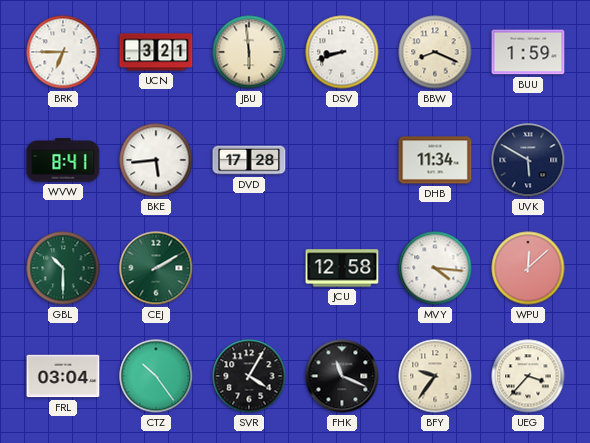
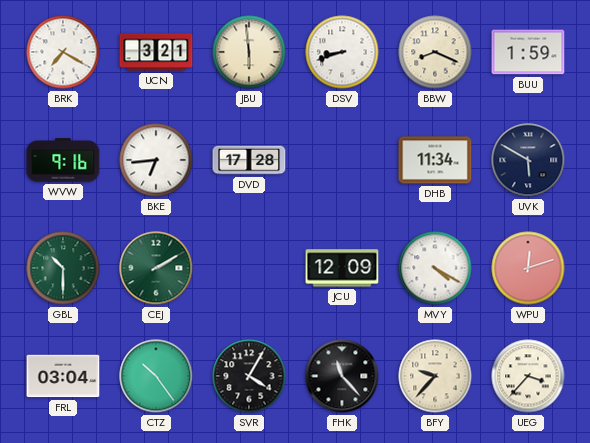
BRK: 6:45 -> 7:20
WVW: 8:41 -> 9:16
BKE: 5:44 -> 6:44
JCU: 12:58 -> 12:09
MVY: 4:16 -> 4:20
WPU: 12:08 -> 12:12
FHK: 11:19 -> 11:23
BFY: 9:36 -> 9:37
